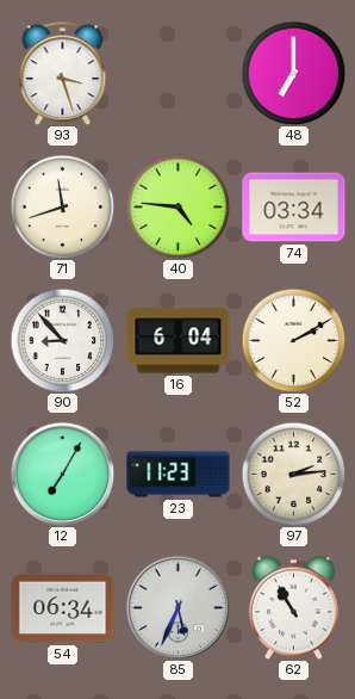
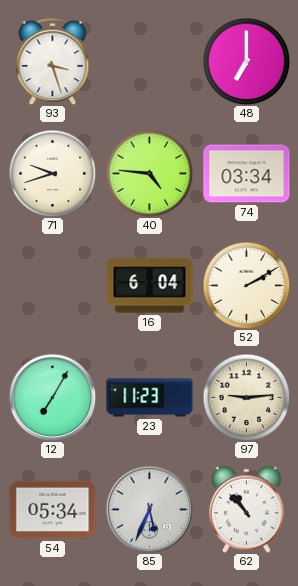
71: 11:42 -> 9:42
90: 8:53 -> none
97: 2:14 -> 9:14
54: 06:34 -> 05:34
62: 10:55 -> 10:53
